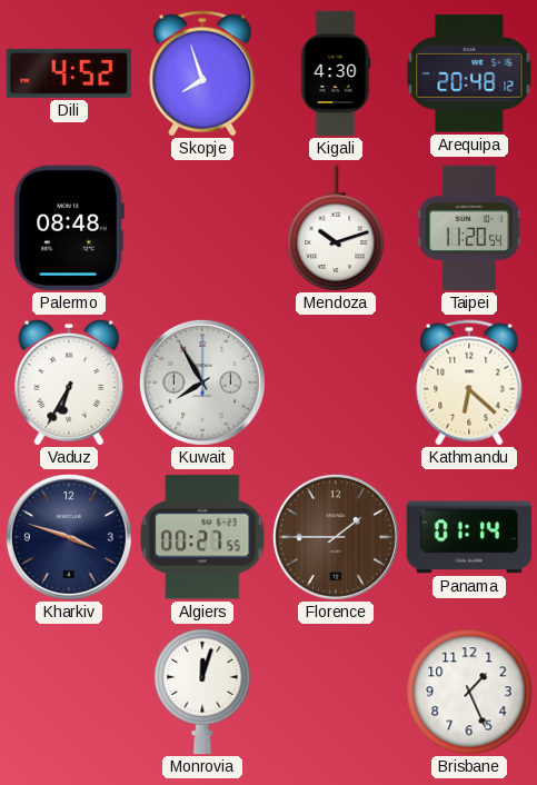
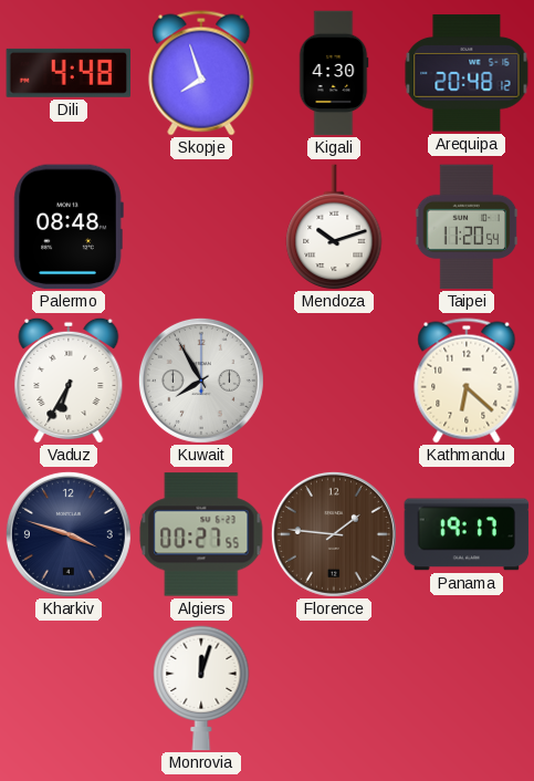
Dili: 4:52 -> 4:48
Florence: 1:45 -> 1:46
Panama: 01:14 -> 19:17
Brisbane: 1:26 -> none
